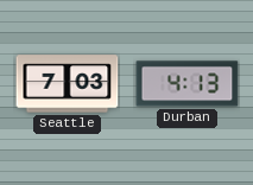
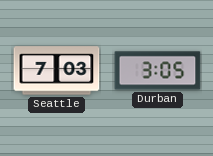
Durban: 4:13 -> 3:05
